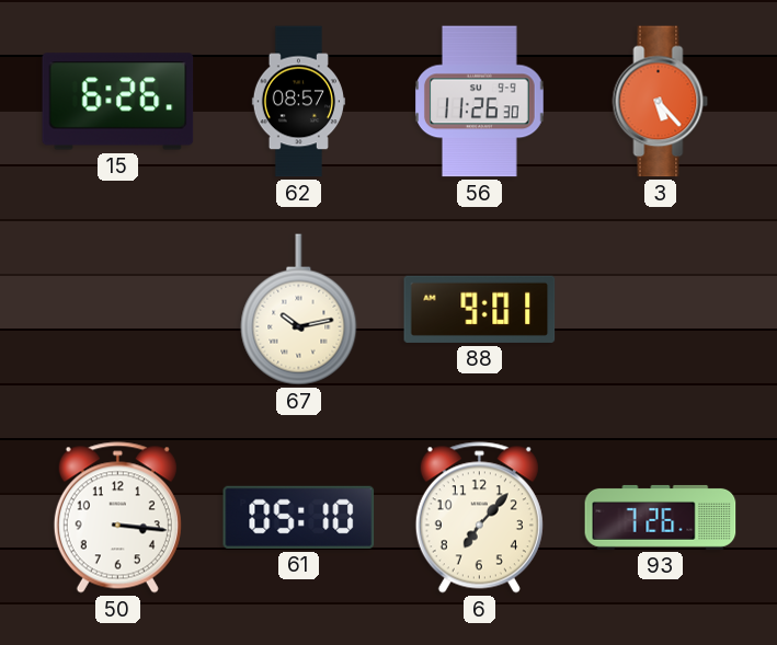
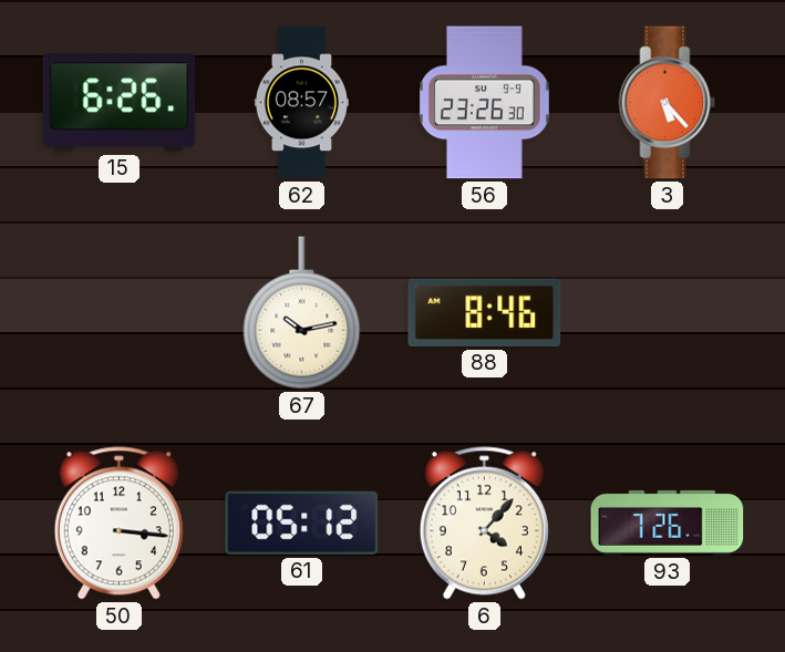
56: 11:26 -> 23:26
88: 9:01 -> 8:46
61: 05:10 -> 05:12
6: 7:07 -> 4:07
